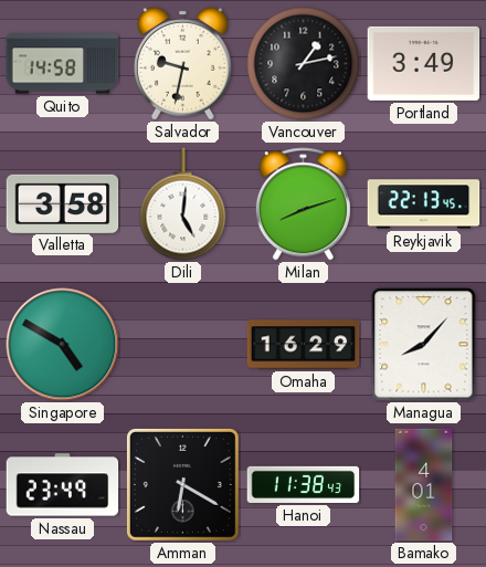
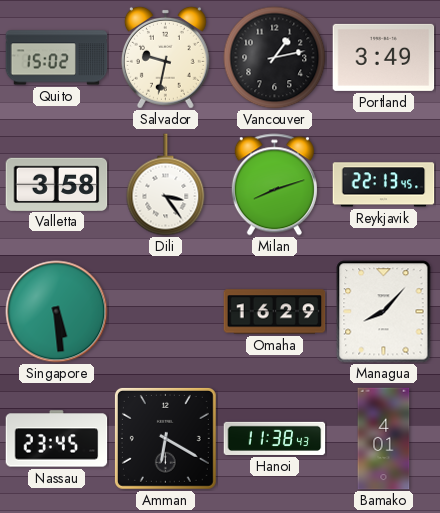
Quito: 14:58 -> 15:02
Dili: 5:01 -> 3:24
Singapore: 4:50 -> 5:29
Nassau: 23:49 -> 23:45
